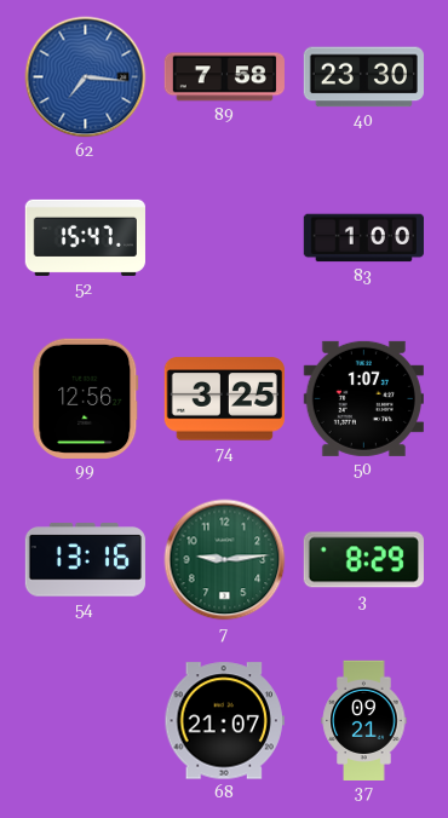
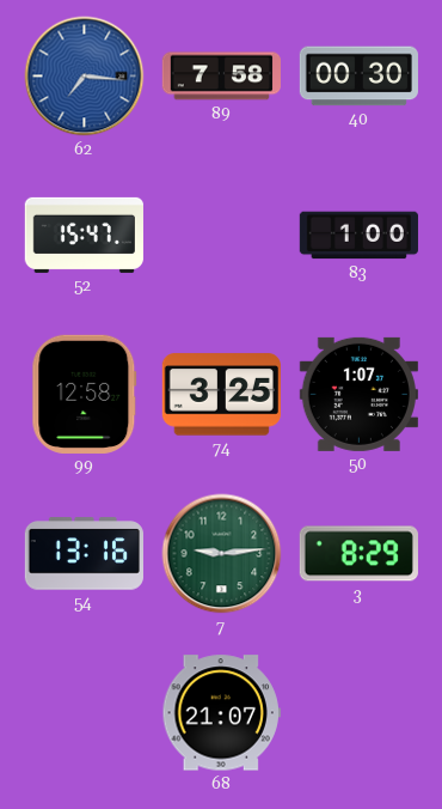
40: 23:30 -> 00:30
99: 12:56 -> 12:58
37: 09:21 -> none
